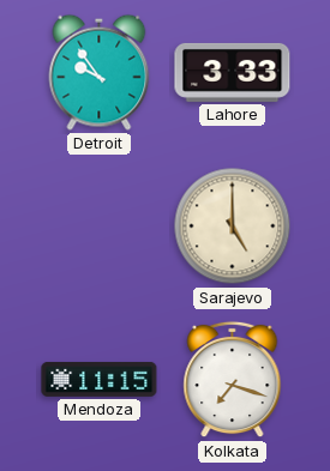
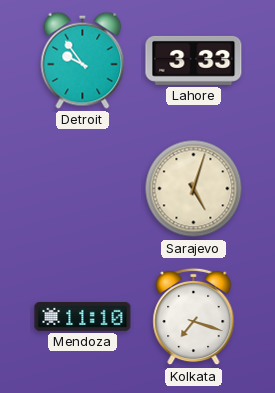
Sarajevo: 5:00 -> 5:03
Mendoza: 11:15 -> 11:10
